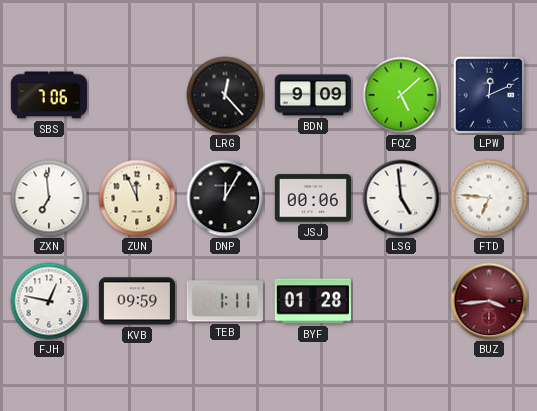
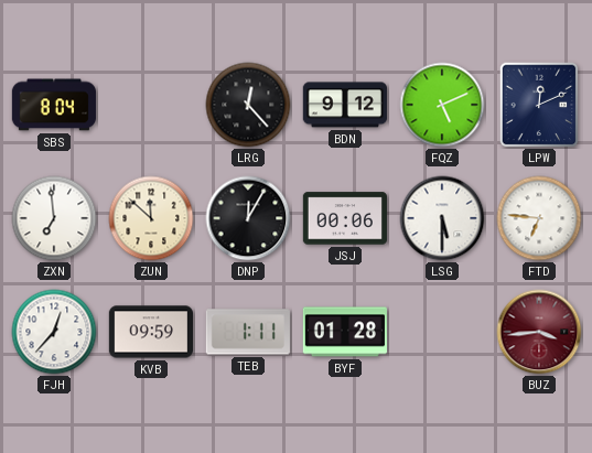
SBS: 7:06 -> 8:04
BDN: 9:09 -> 9:12
FQZ: 5:08 -> 5:11
ZUN: 11:56 -> 11:52
LSG: 4:59 -> 5:30
FJH: 12:47 -> 12:37
